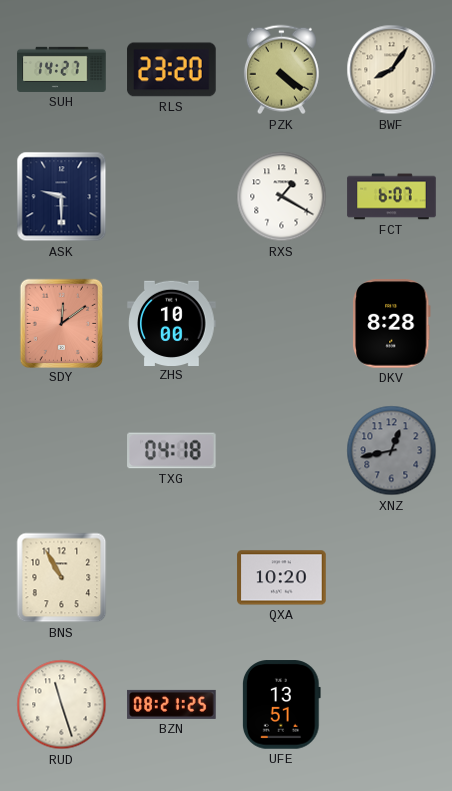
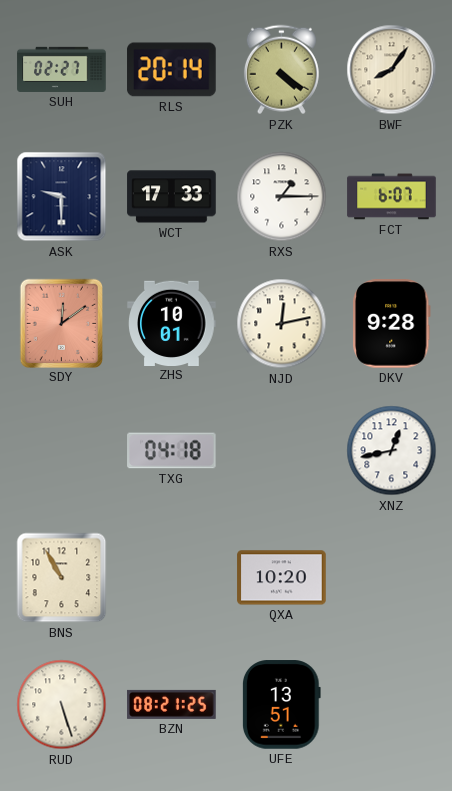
SUH: 14:27 -> 02:27
RLS: 23:20 -> 20:14
WCT: none -> 17:33
RXS: 1:20 -> 1:15
ZHS: 10:00 -> 10:01
NJD: none -> 12:13
DKV: 8:28 -> 9:28
XNZ dial: grey -> white
RUD: 11:27 -> 5:27
